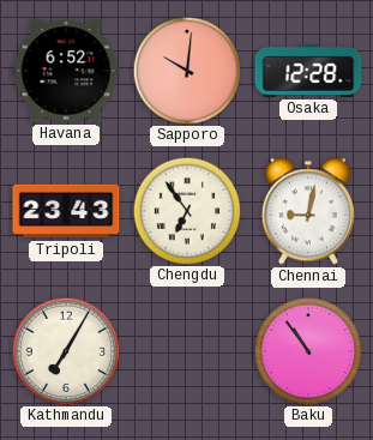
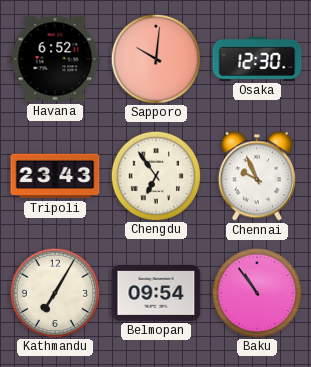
Osaka: 12:28 -> 12:30
Chennai: 9:02 -> 9:56
Belmopan: none -> 09:54
